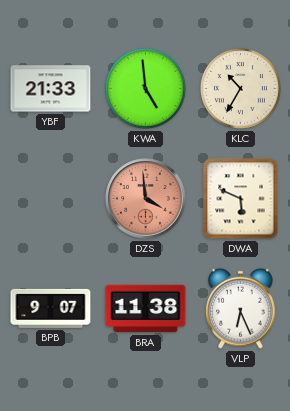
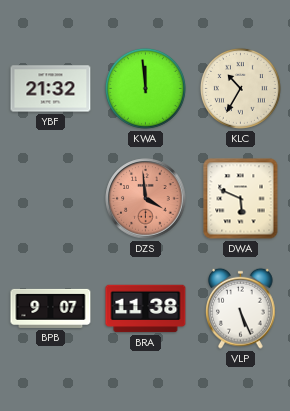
YBF: 21:33 -> 21:32
KWA: 4:59 -> 11:59
VLP: 6:26 -> 5:26
